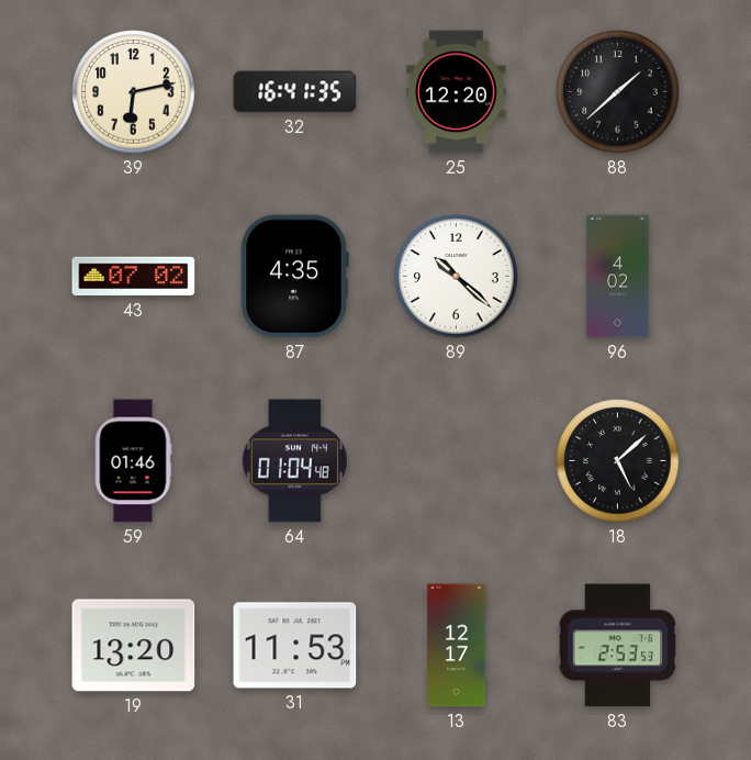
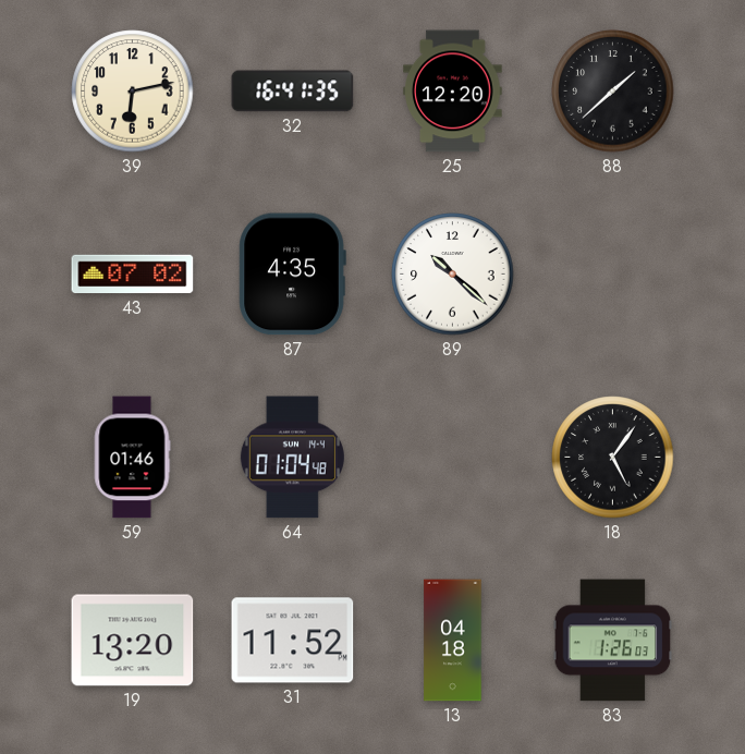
96: 4:02 -> none
18: 5:08 -> 5:06
31: 11:53 -> 11:52
13: 12:17 -> 04:18
83: 2:53 -> 1:26
